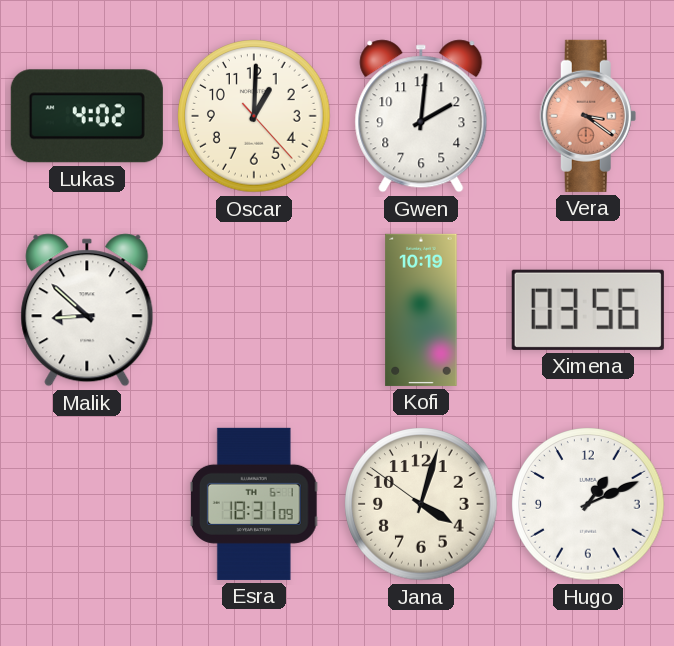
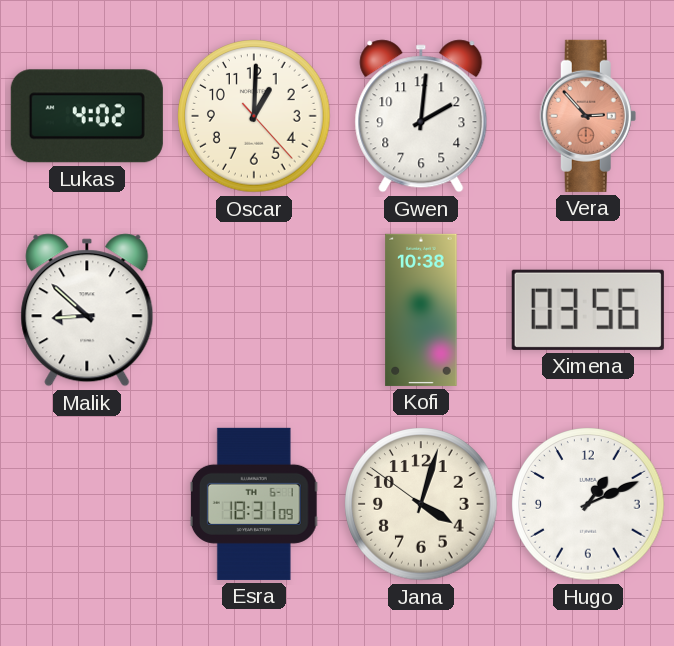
Vera: 3:21 -> 2:53
Kofi: 10:19 -> 10:38
